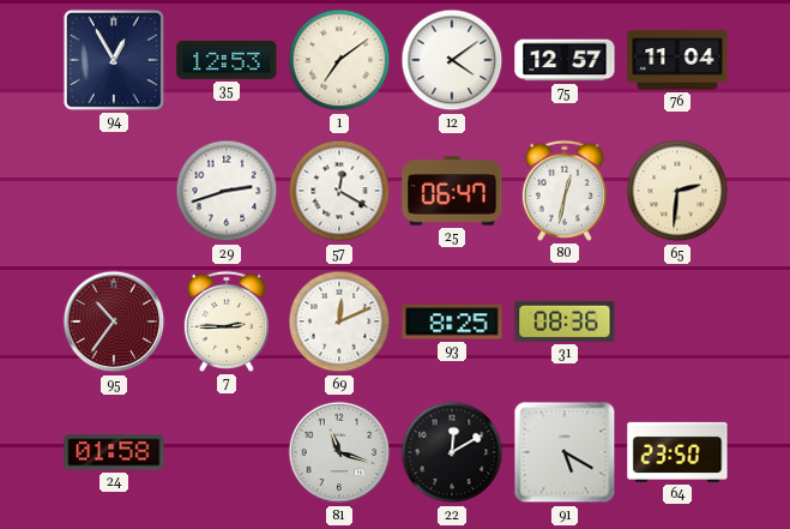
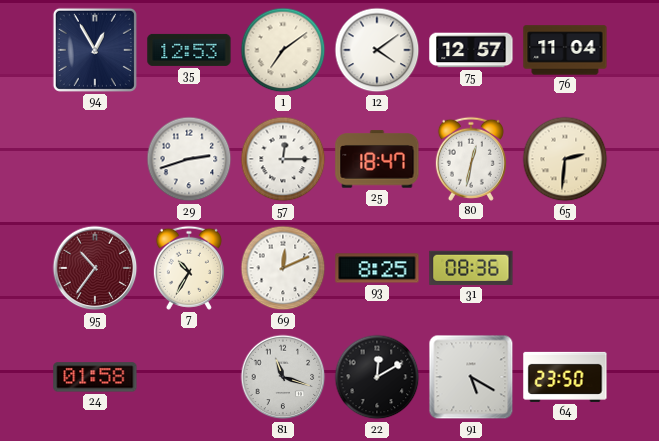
57: 12:20 -> 12:15
25: 06:47 -> 18:47
7: 2:45 -> 10:35
